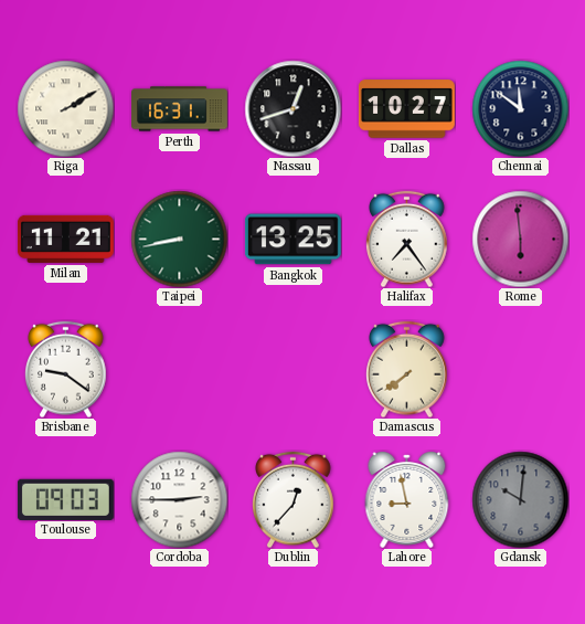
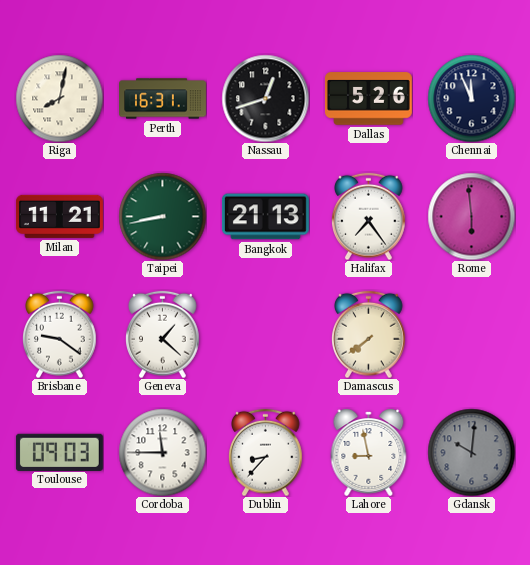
Riga: 2:10 -> 8:02
Dallas: 10:27 -> 5:26
Chennai: 11:51 -> 11:56
Bangkok: 13:25 -> 21:13
Geneva: none -> 1:22
Cordoba: 2:45 -> 11:45
Dublin: 12:37 -> 8:37
